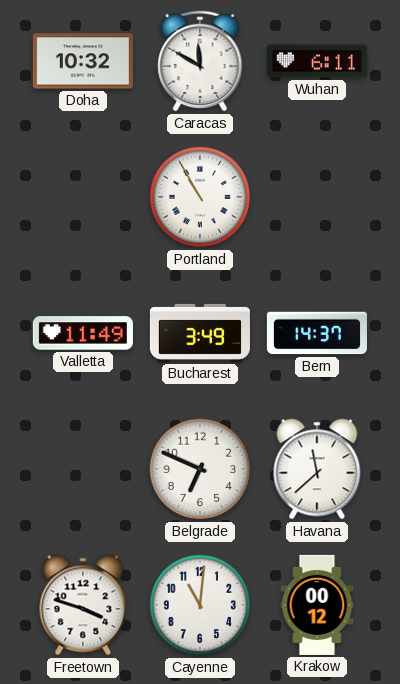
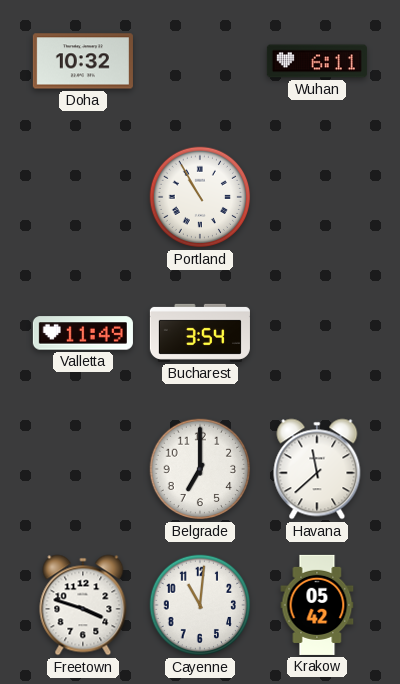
Caracas: 11:50 -> none
Bucharest: 3:49 -> 3:54
Bern: 14:37 -> none
Belgrade: 6:49 -> 7:00
Krakow: 00:12 -> 05:42
